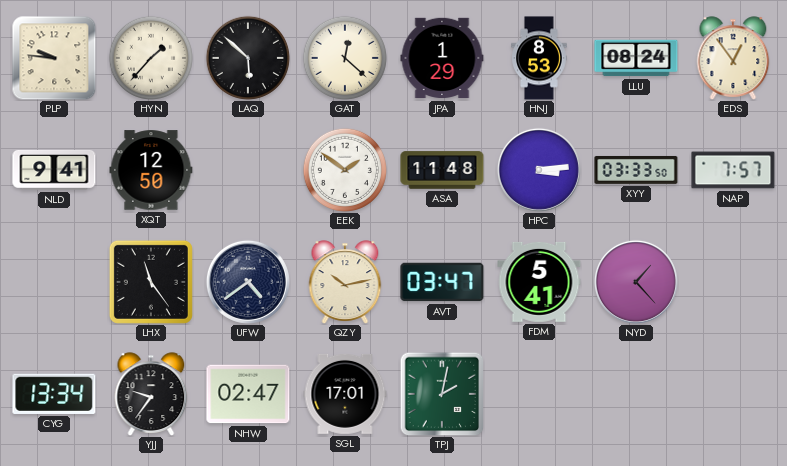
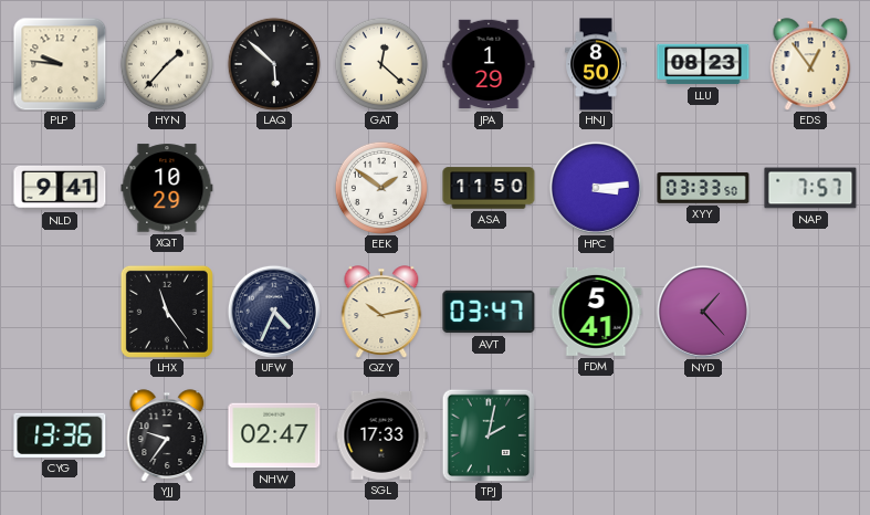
HNJ: 8:53 -> 8:50
LLU: 08:24 -> 08:23
XQT: 12:50 -> 10:29
ASA: 11:48 -> 11:50
UFW: 4:39 -> 4:34
CYG: 13:34 -> 13:36
SGL: 17:01 -> 17:33
